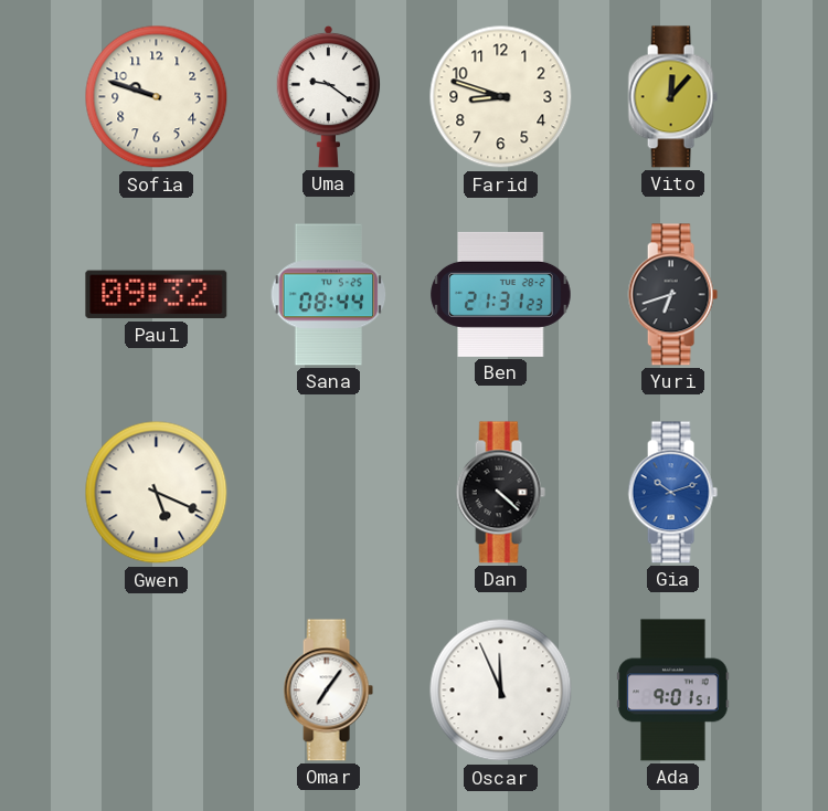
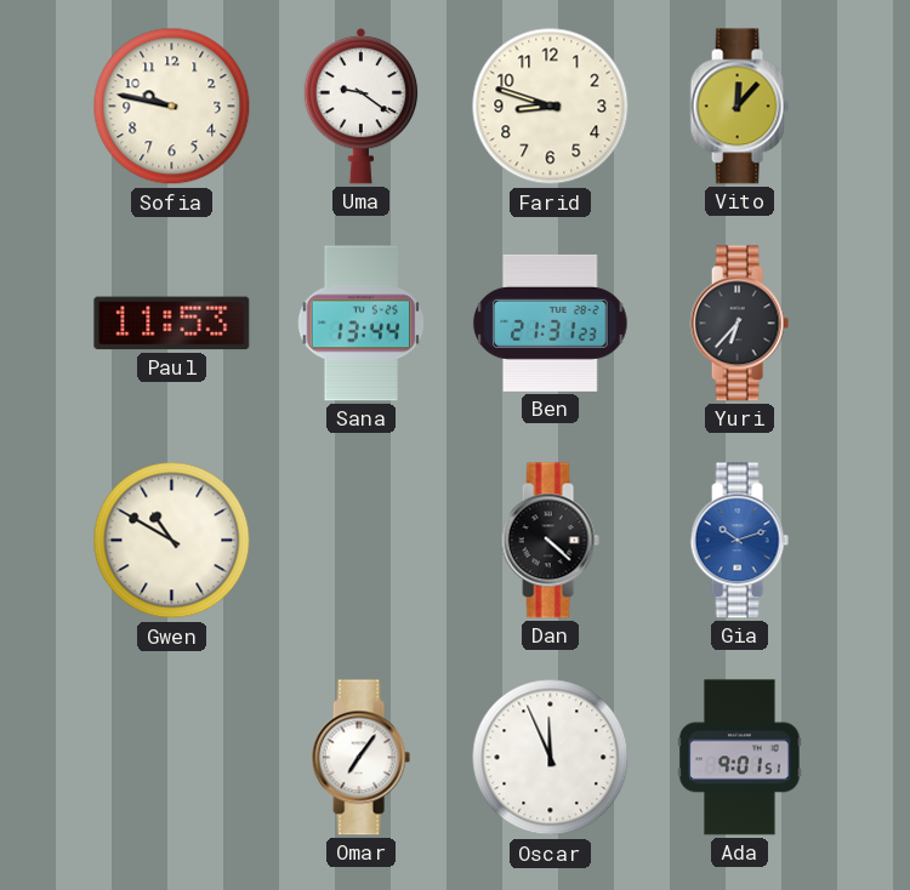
Sofia: 9:48 -> 9:47
Paul: 09:32 -> 11:53
Sana: 08:44 -> 13:44
Yuri: 6:42 -> 6:37
Gwen: 5:19 -> 10:50
